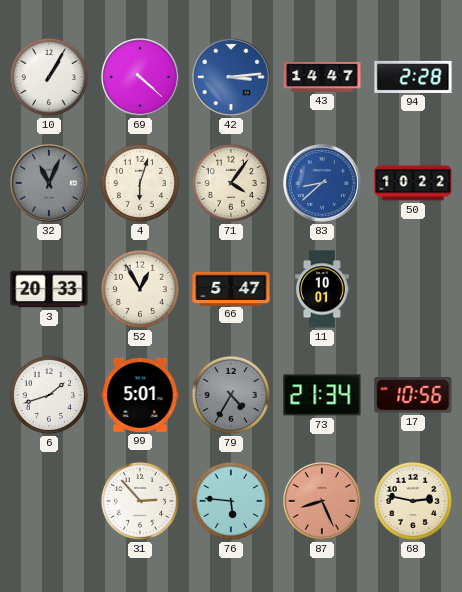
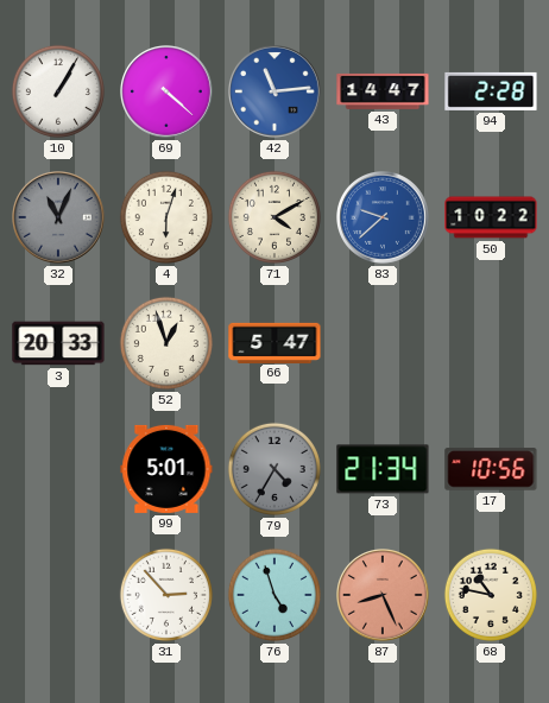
42: 3:14 -> 11:14
71: 4:06 -> 4:10
83: 8:38 -> 9:38
52: 12:55 -> 12:57
11: 10:01 -> none
6: 1:42 -> none
76: 5:46 -> 4:57
68: 2:47 -> 10:47
